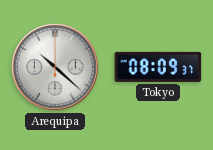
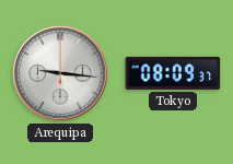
Arequipa: 10:22 -> 9:16
